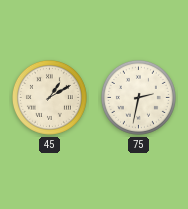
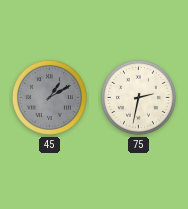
45 dial: cream -> grey
